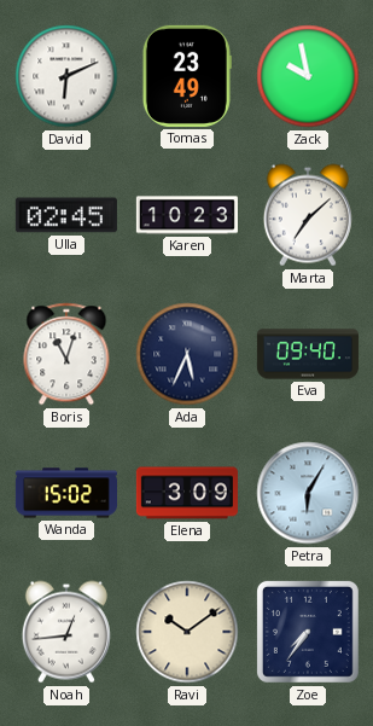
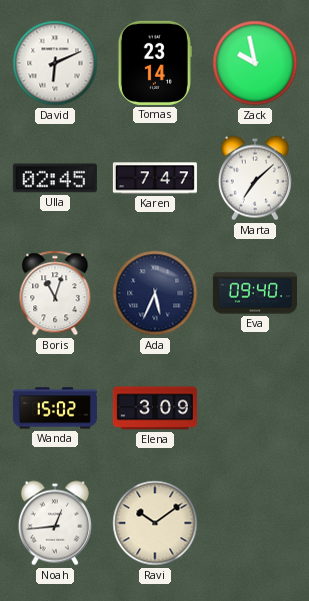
Tomas: 23:49 -> 23:14
Karen: 10:23 -> 7:47
Petra: 6:05 -> none
Zoe: 7:36 -> none
